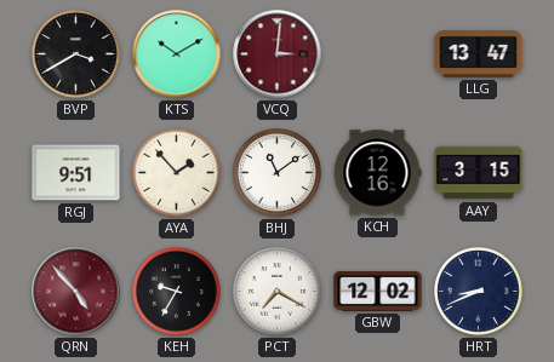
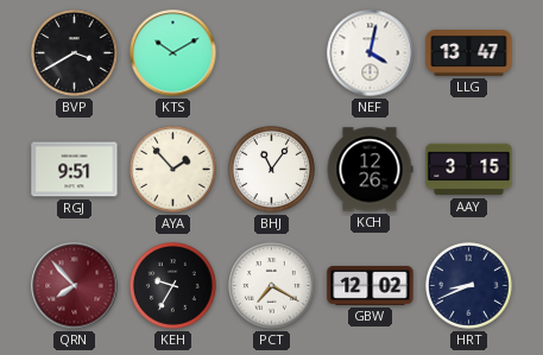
VCQ: 3:01 -> none
NEF: none -> 4:02
BHJ: 11:09 -> 11:06
KCH: 12:16 -> 12:26
QRN: 4:53 -> 7:53
